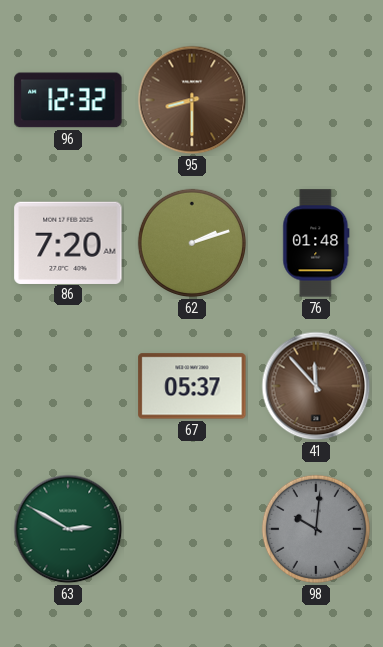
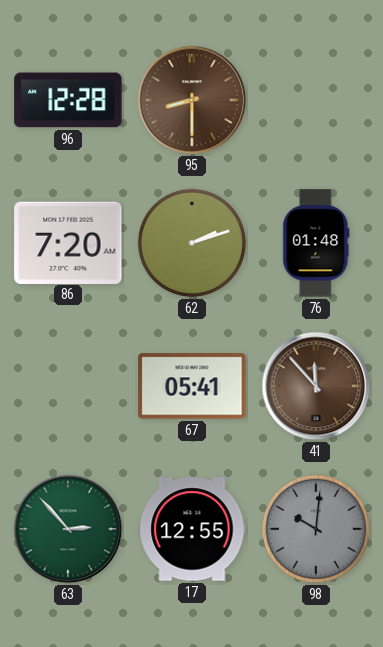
96: 12:32 -> 12:28
67: 05:37 -> 05:41
63: 2:50 -> 2:53
17: none -> 12:55
